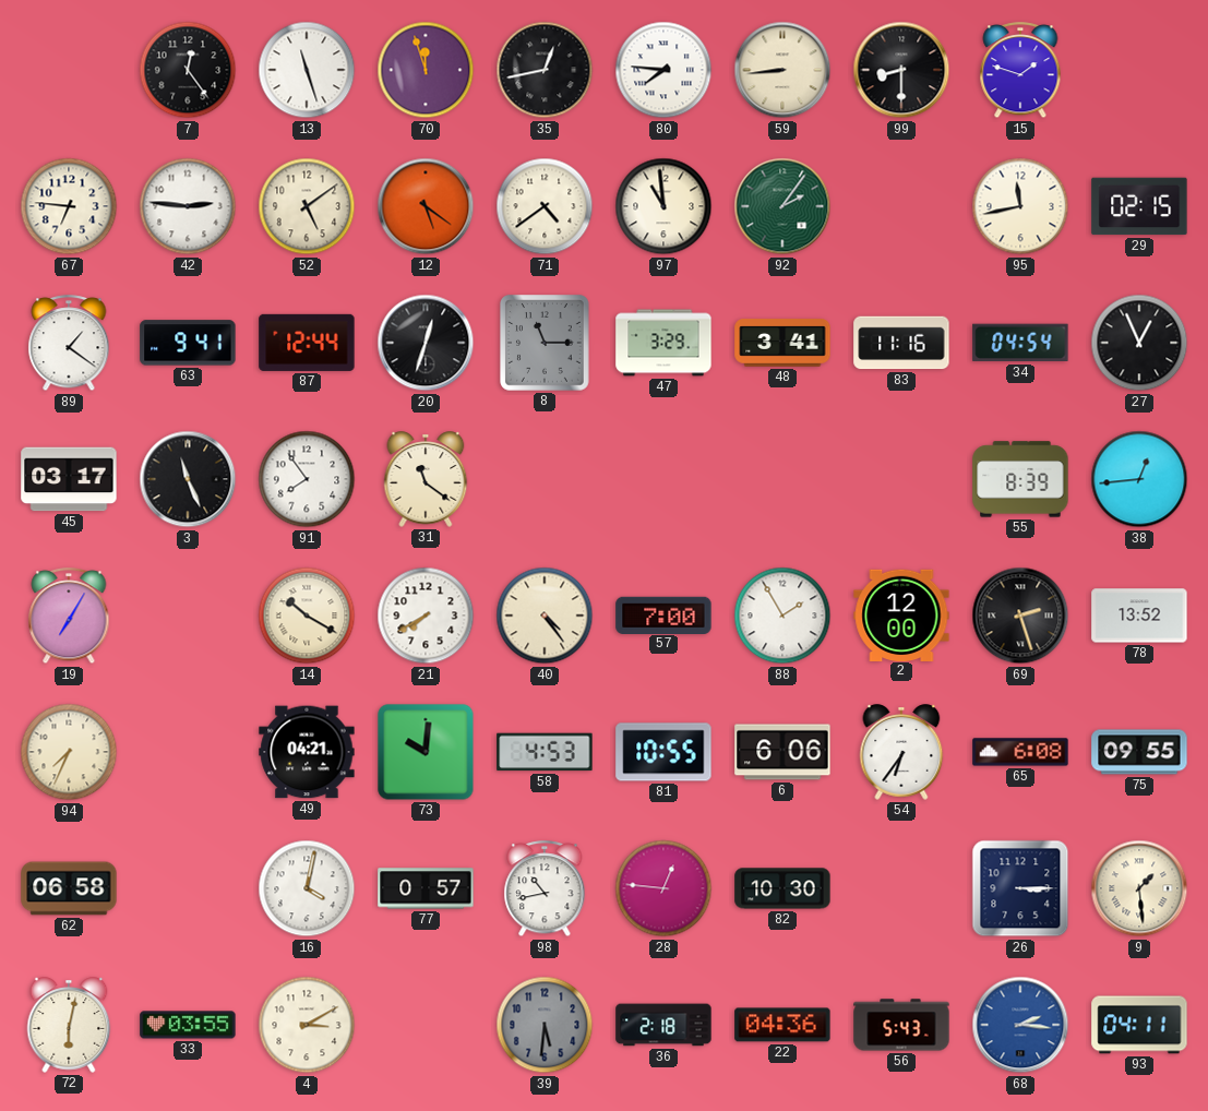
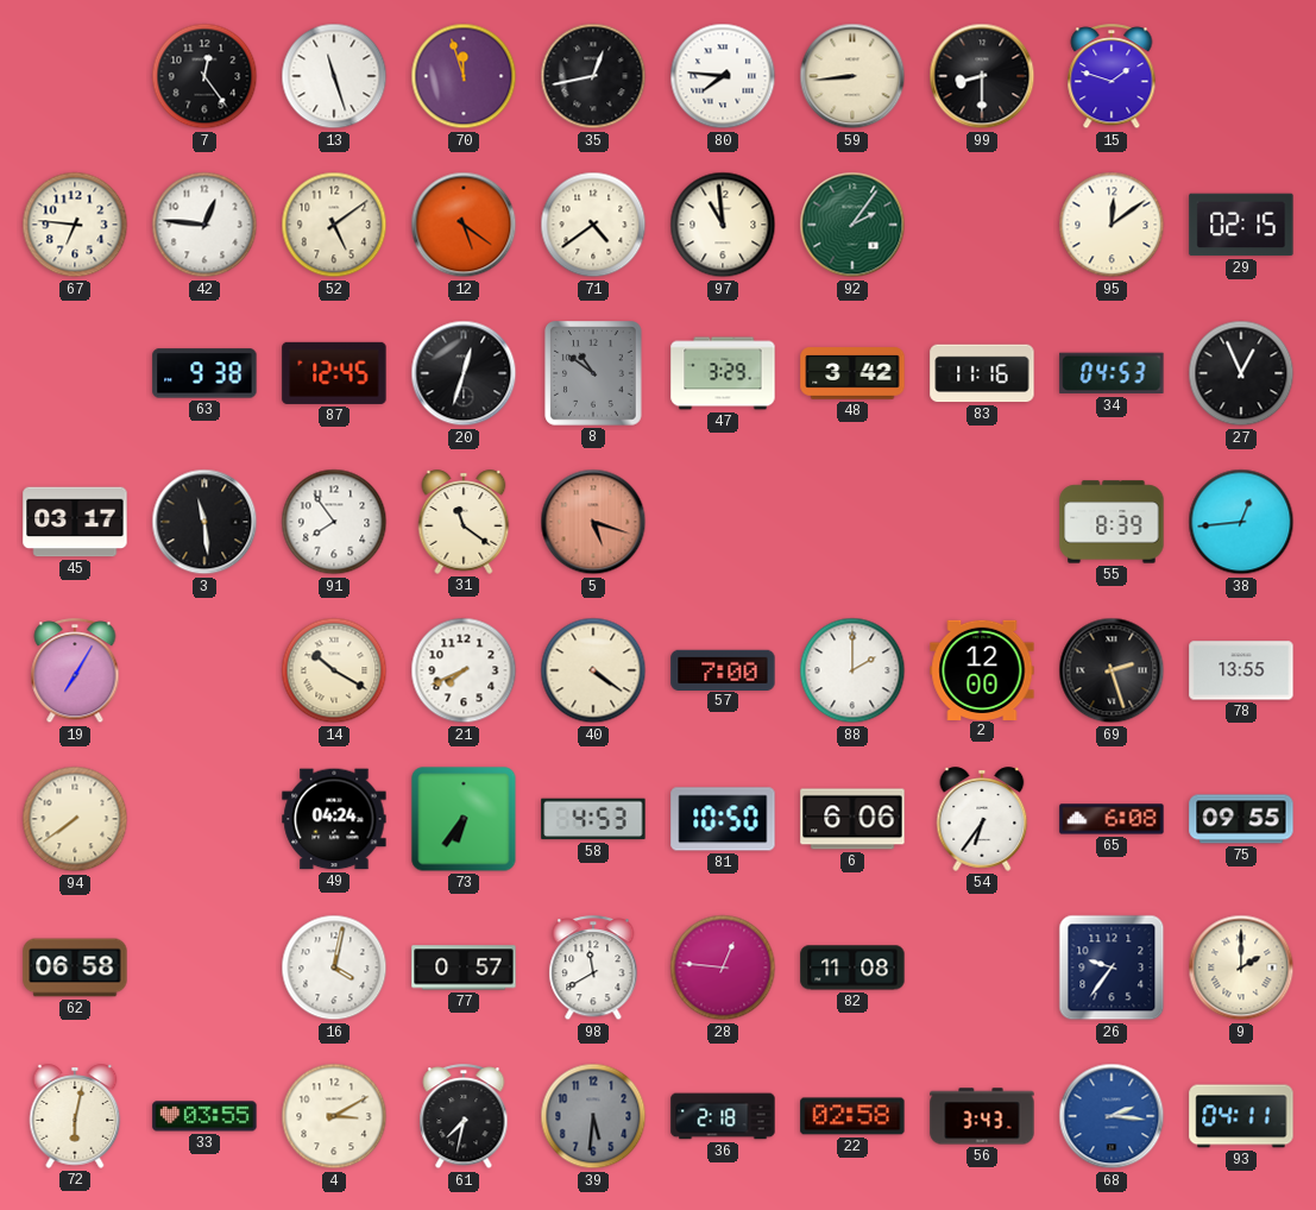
42: 2:46 -> 12:46
95: 11:43 -> 12:09
89: 1:21 -> none
63: 9:41 -> 9:38
87: 12:44 -> 12:45
8: 11:15 -> 10:51
48: 3:41 -> 3:42
34: 04:54 -> 04:53
3: 11:26 -> 11:29
5: none -> 5:18
21: 7:40 -> 7:41
40: 4:24 -> 4:21
88: 1:55 -> 2:00
78: 13:52 -> 13:55
94: 7:34 -> 7:39
49: 04:21 -> 04:24
73: 10:01 -> 6:36
81: 10:55 -> 10:50
98: 10:43 -> 11:40
82: 10:30 -> 11:08
26: 3:15 -> 9:36
9: 1:29 -> 2:00
61: none -> 7:32
22: 04:36 -> 02:58
56: 5:43 -> 3:43
